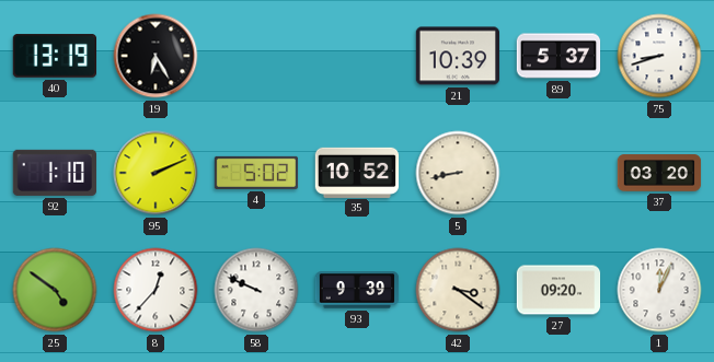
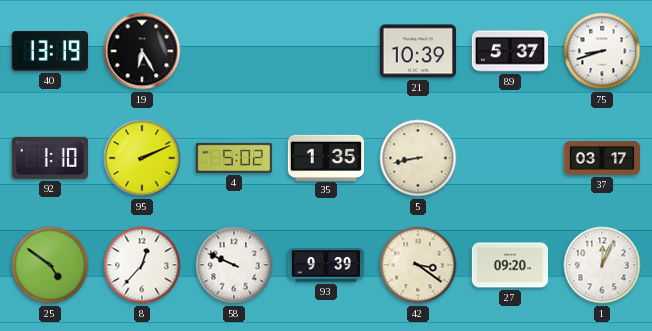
35: 10:52 -> 1:35
37: 03:20 -> 03:17
